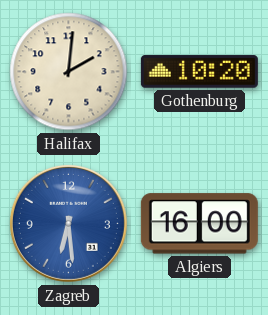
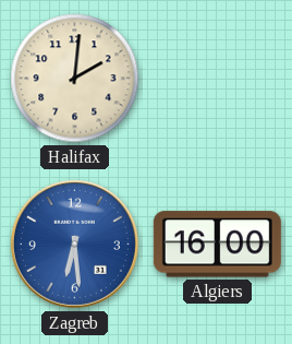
Gothenburg: 10:20 -> none
